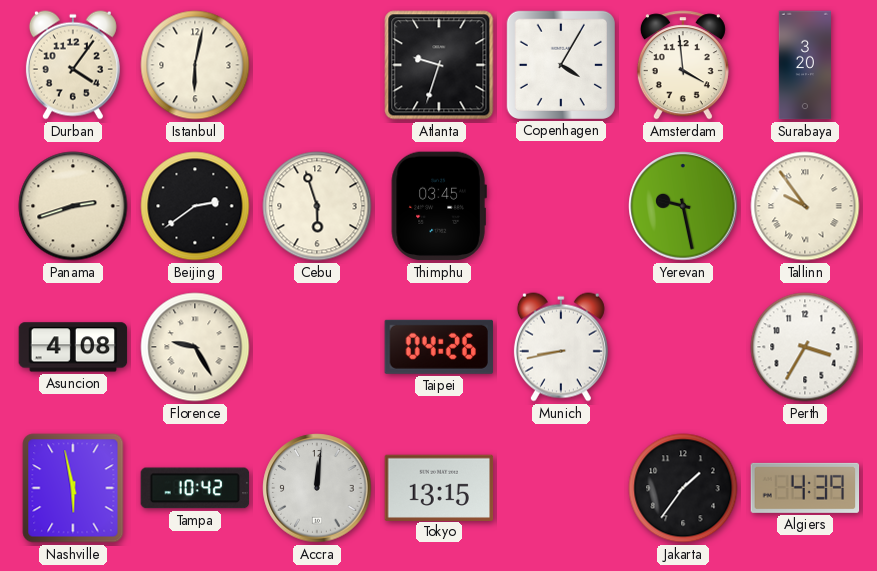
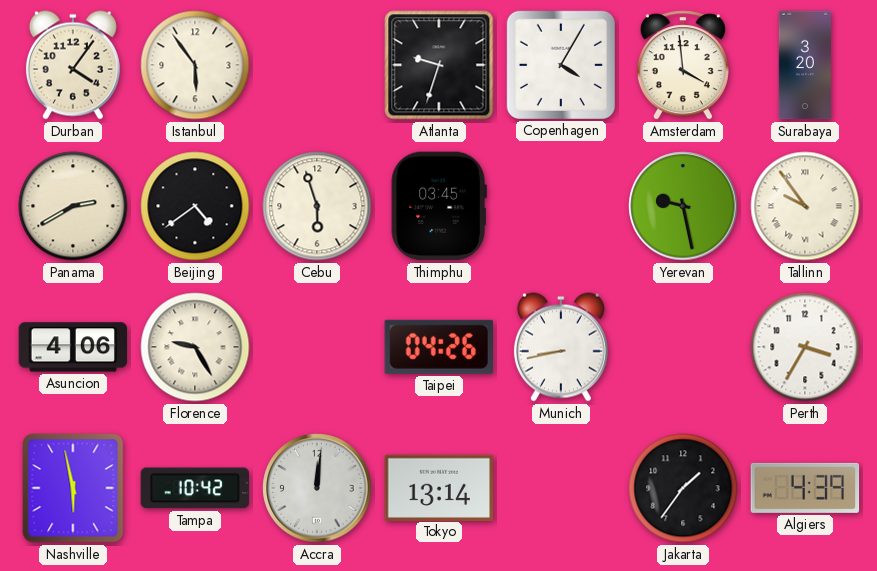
Istanbul: 6:02 -> 5:54
Panama: 2:42 -> 2:40
Beijing: 2:39 -> 4:39
Asuncion: 4:08 -> 4:06
Tokyo: 13:15 -> 13:14
